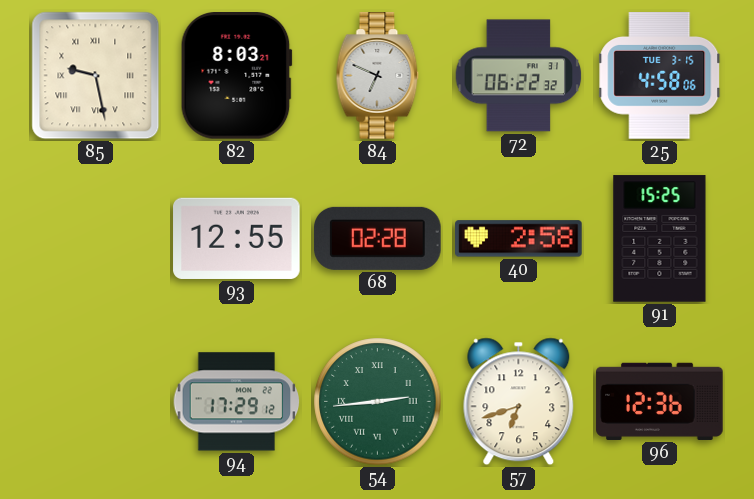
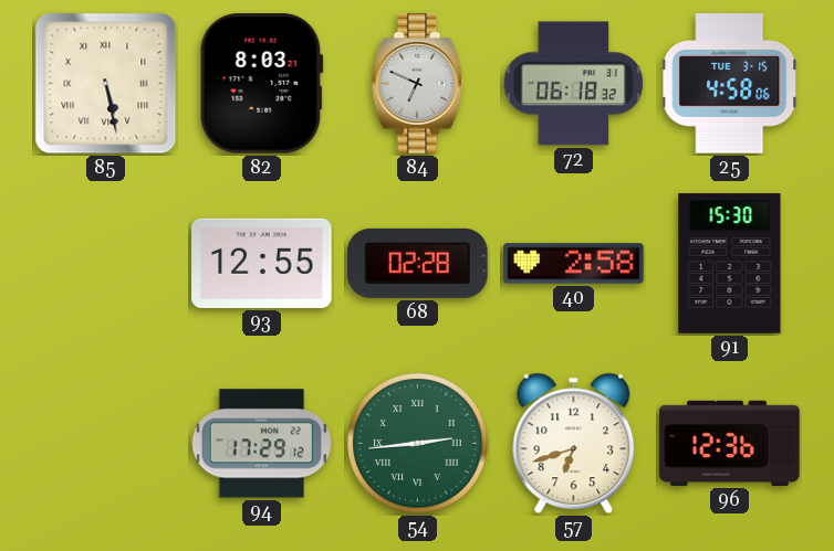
85: 9:28 -> 5:28
72: 06:22 -> 06:18
91: 15:25 -> 15:30
